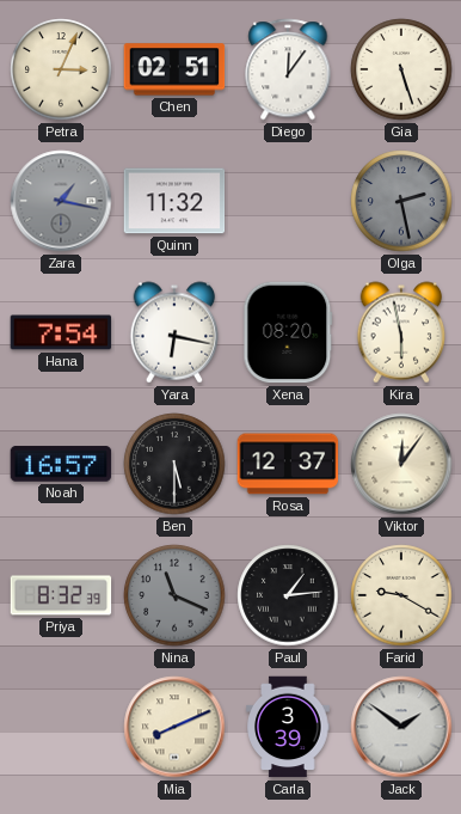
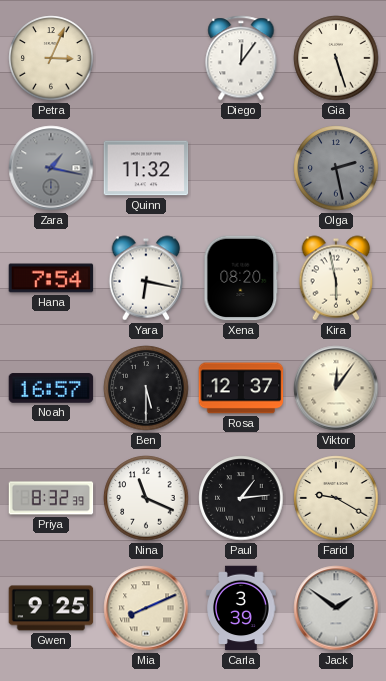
Chen: 02:51 -> none
Nina dial: grey -> white
Gwen: none -> 9:25
